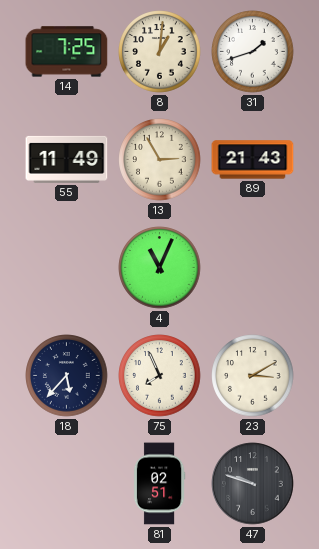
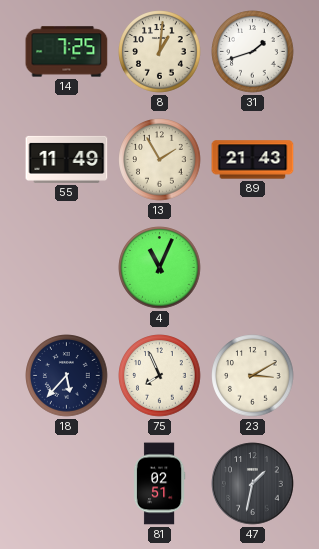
13: 2:55 -> 1:55
47: 9:48 -> 1:32
